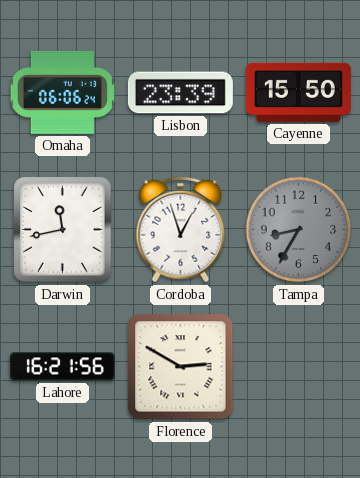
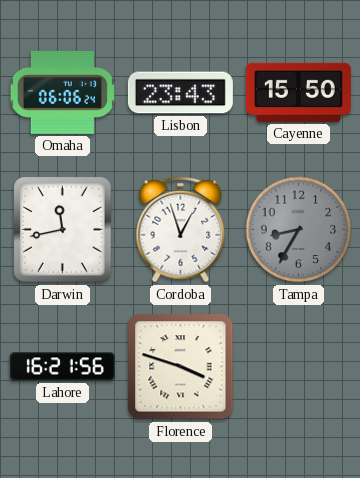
Lisbon: 23:39 -> 23:43
Florence: 2:50 -> 3:48
